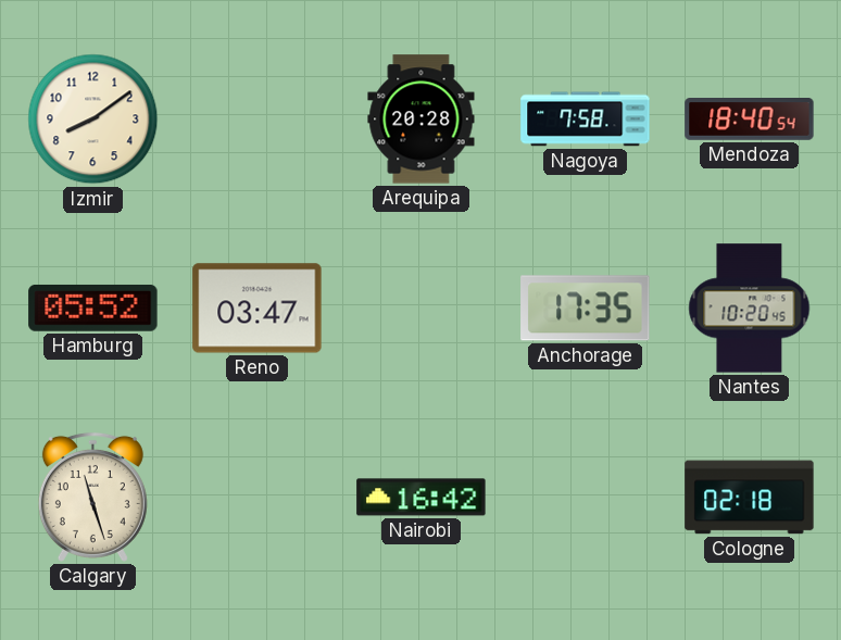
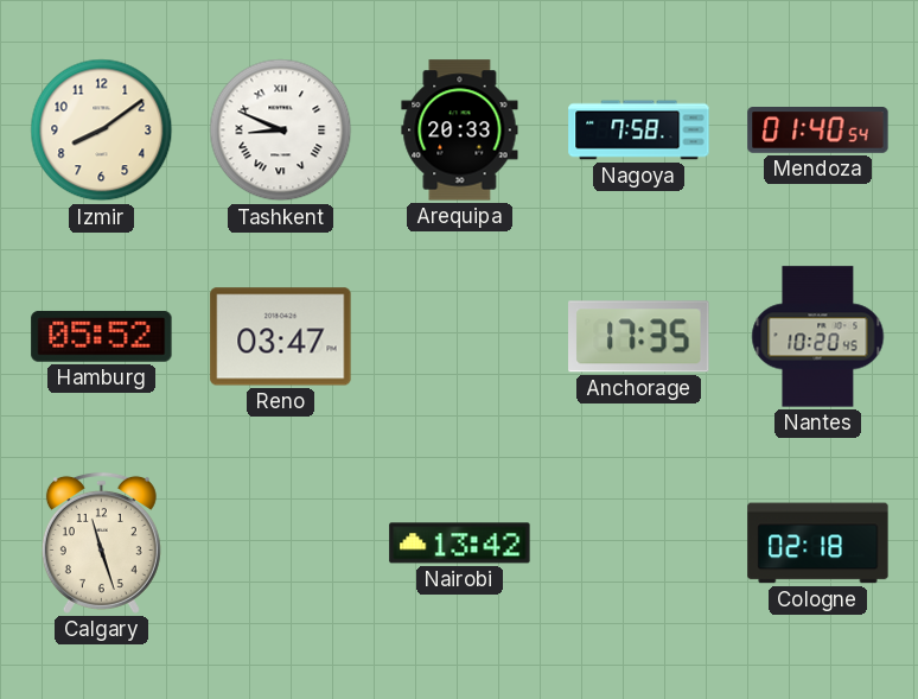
Tashkent: none -> 8:49
Arequipa: 20:28 -> 20:33
Mendoza: 18:40 -> 01:40
Nairobi: 16:42 -> 13:42
